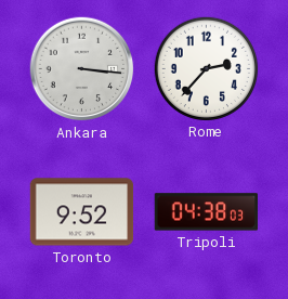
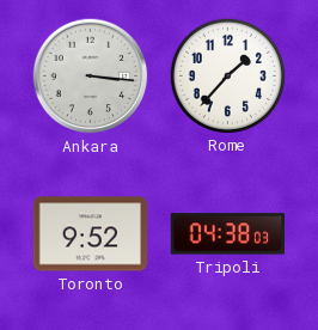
Rome: 2:37 -> 1:37
